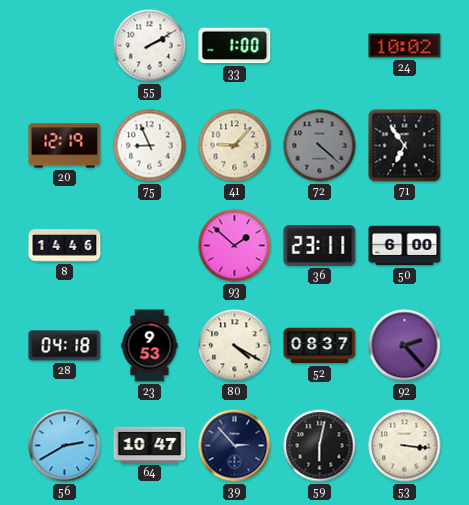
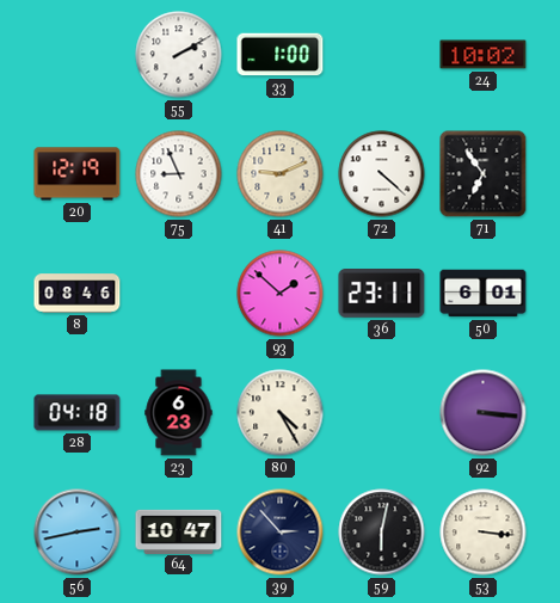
41: 9:07 -> 9:11
72 dial: grey -> white
8: 14:46 -> 08:46
50: 6:00 -> 6:01
23: 9:53 -> 6:23
80: 4:20 -> 4:25
52: 08:37 -> none
92: 2:23 -> 3:16
56: 2:40 -> 2:43
